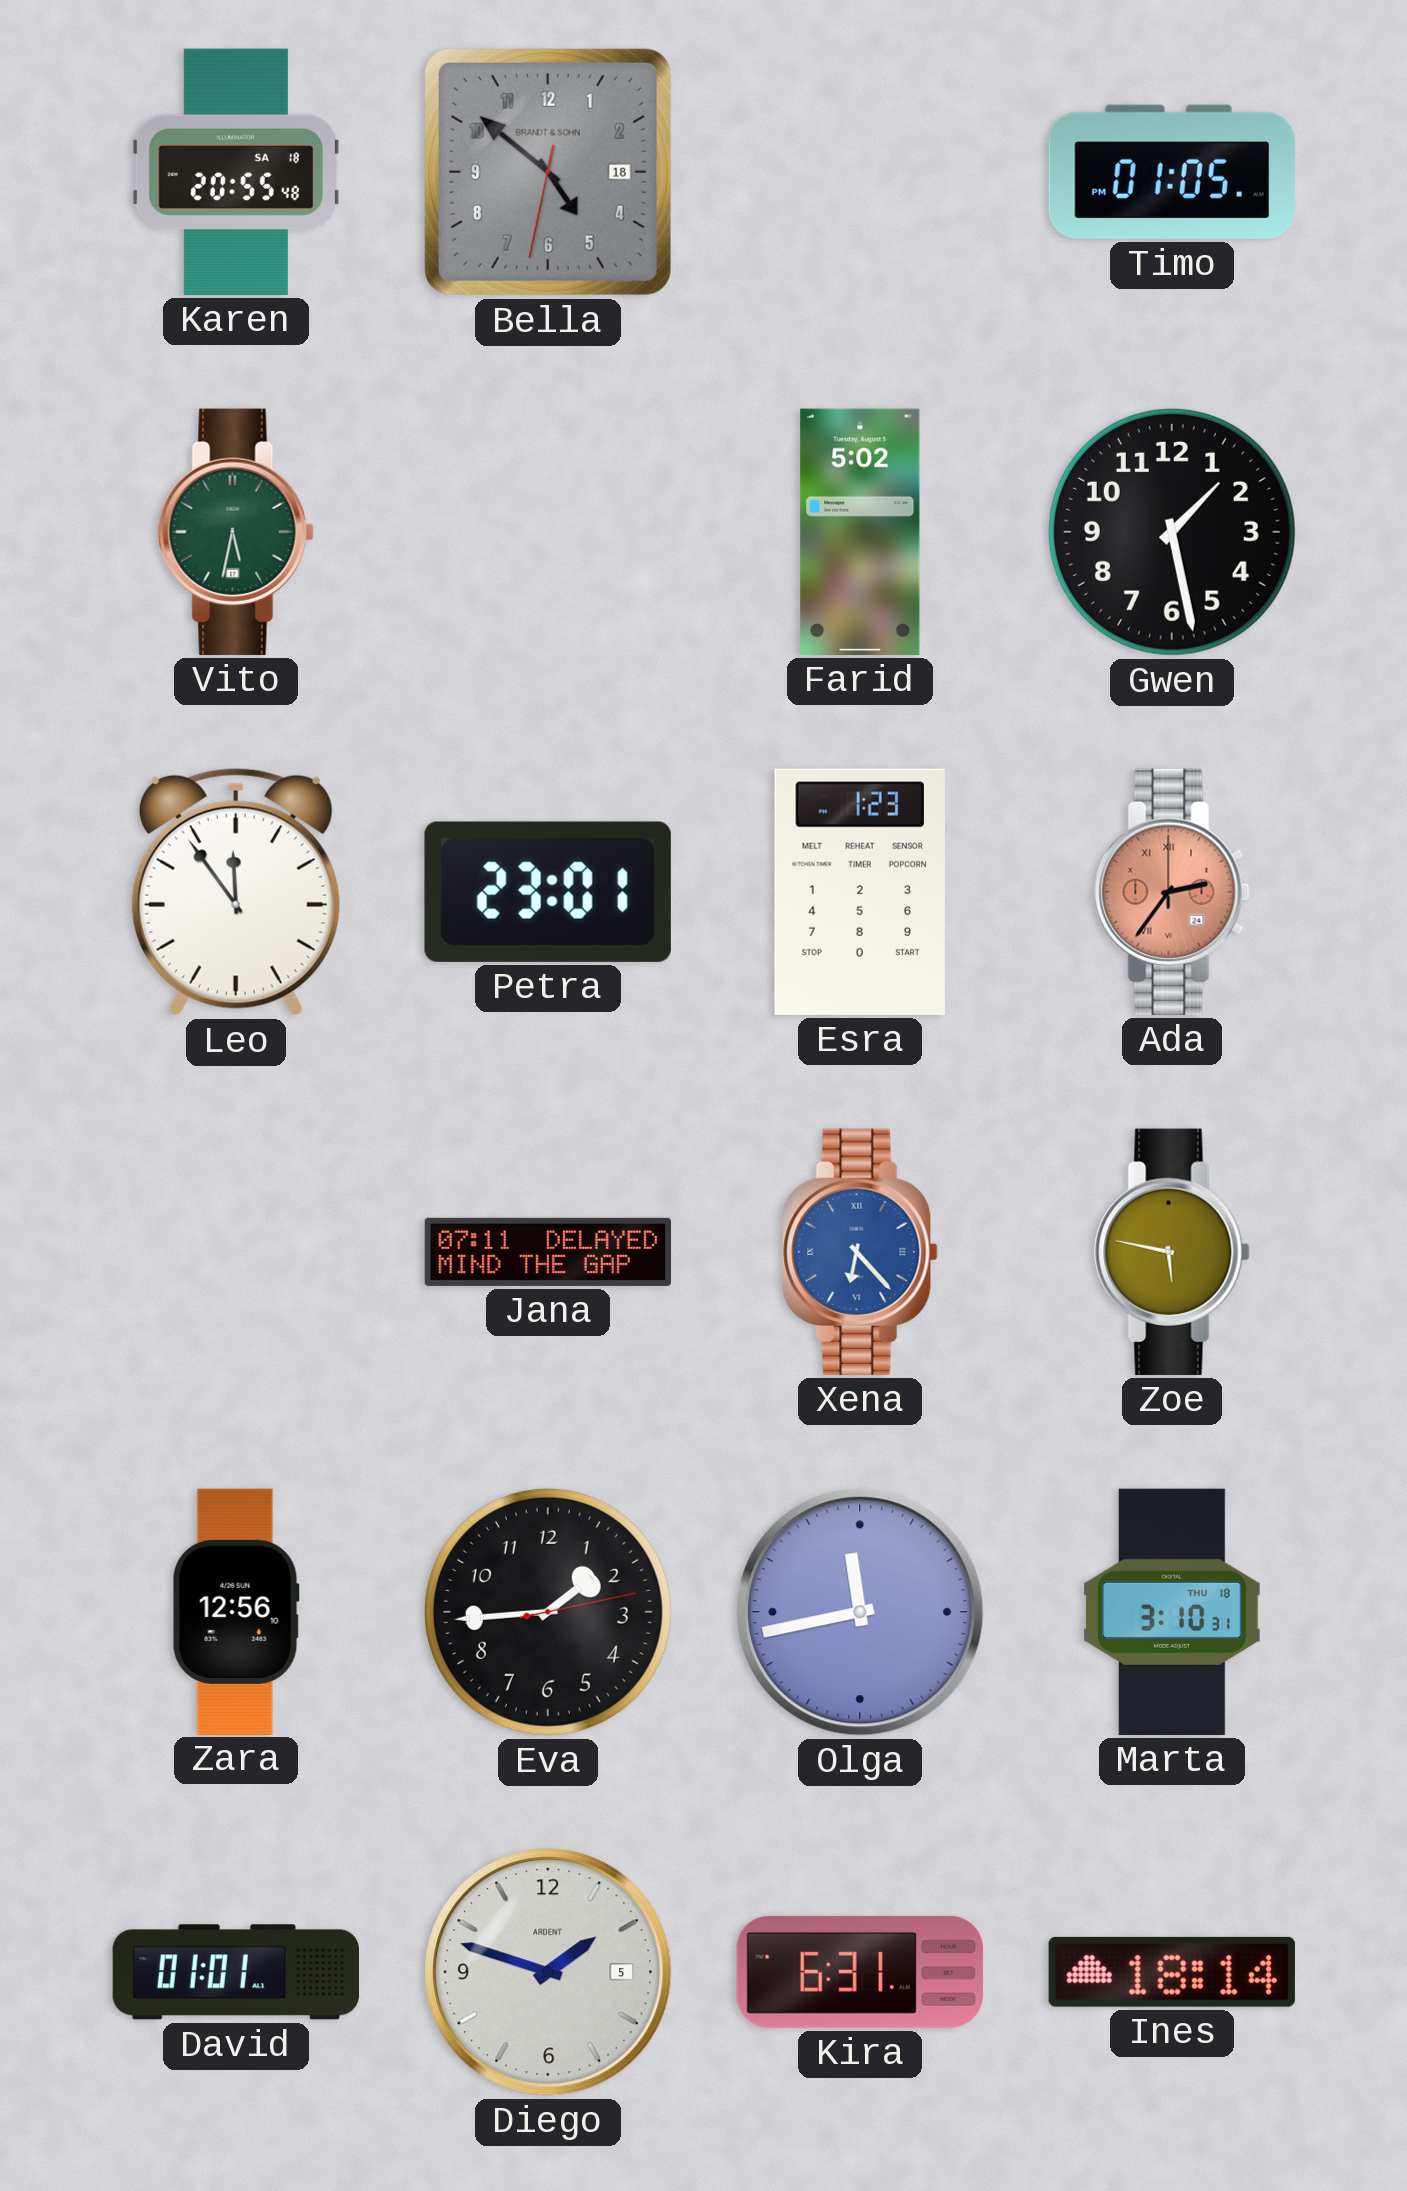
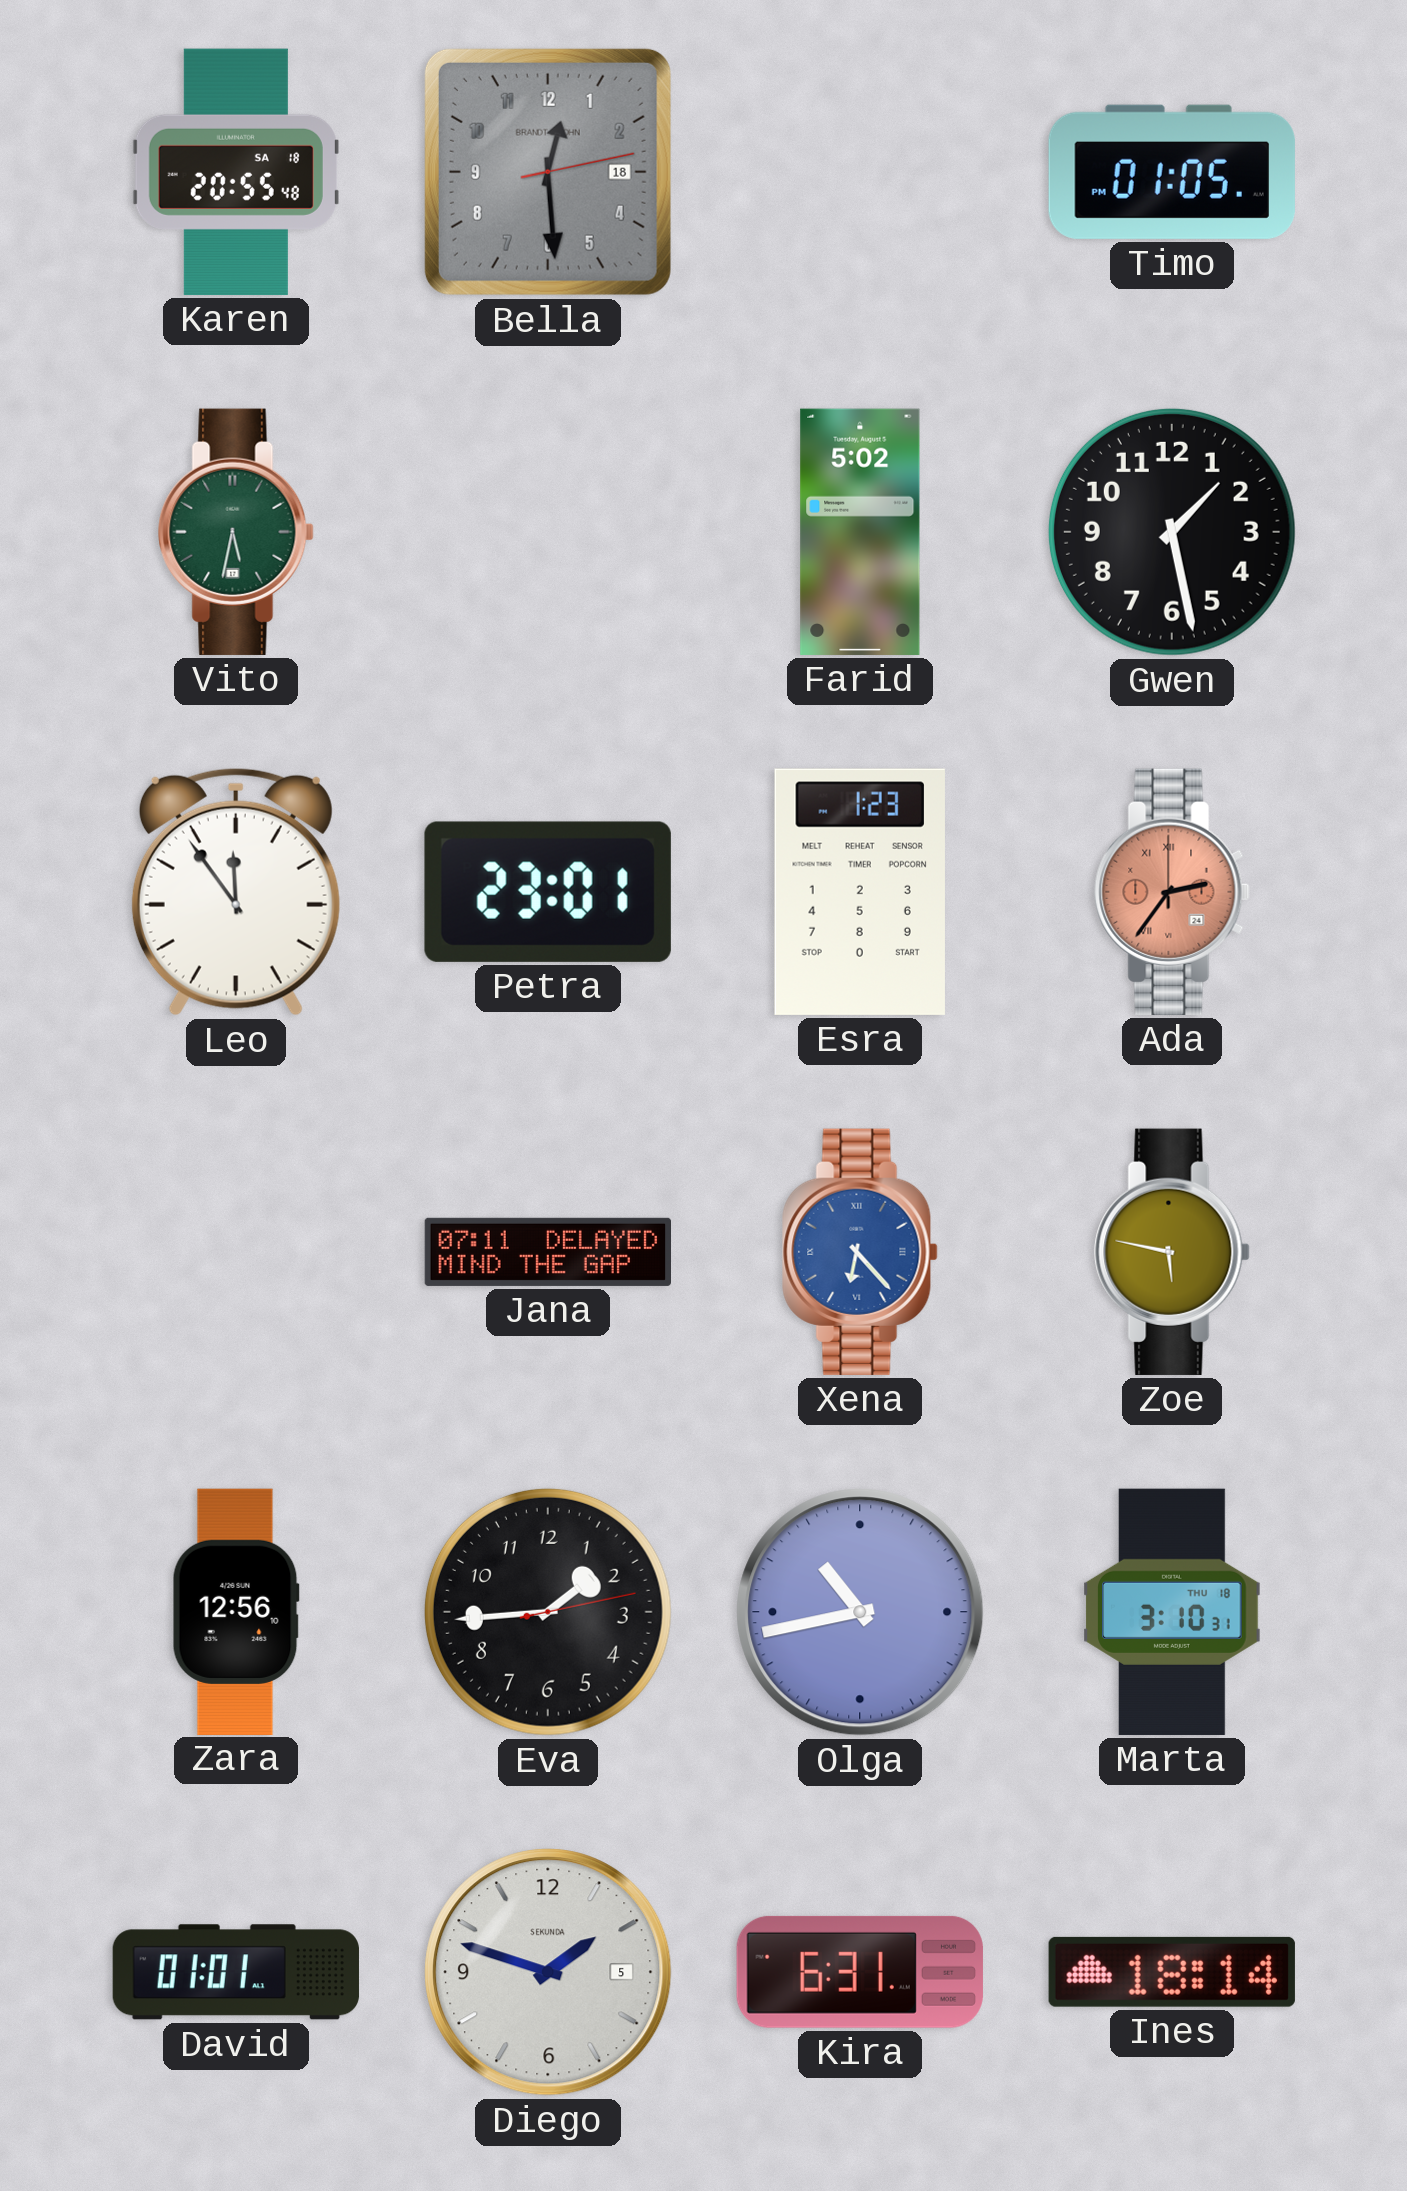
Bella: 4:51 -> 12:29
Olga: 11:43 -> 10:43
Diego brand: ARDENT -> SEKUNDA
